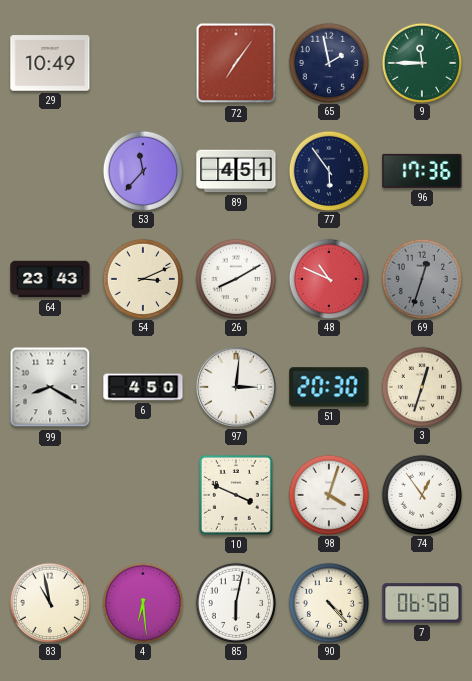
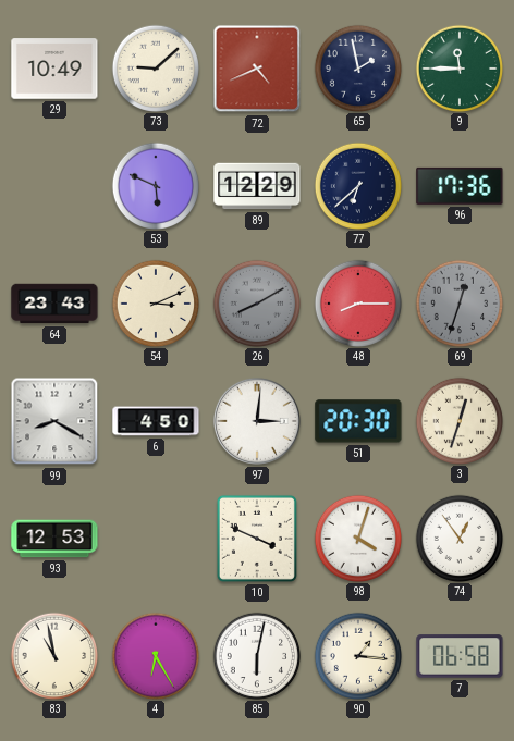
73: none -> 9:08
72: 7:06 -> 4:41
53: 11:37 -> 5:49
89: 4:51 -> 12:29
77: 5:54 -> 6:38
26 dial: white -> grey
48: 10:49 -> 8:15
93: none -> 12:53
4: 6:29 -> 6:25
90: 4:23 -> 1:16
